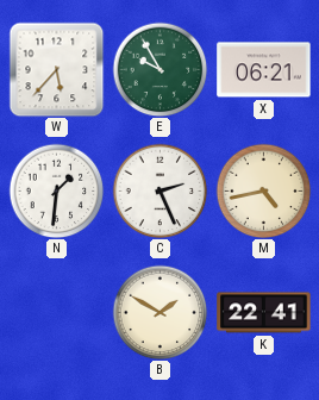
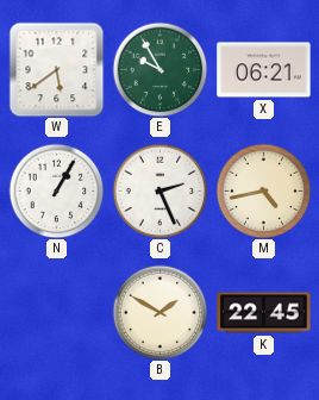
W: 5:37 -> 5:39
N: 1:31 -> 1:05
K: 22:41 -> 22:45
